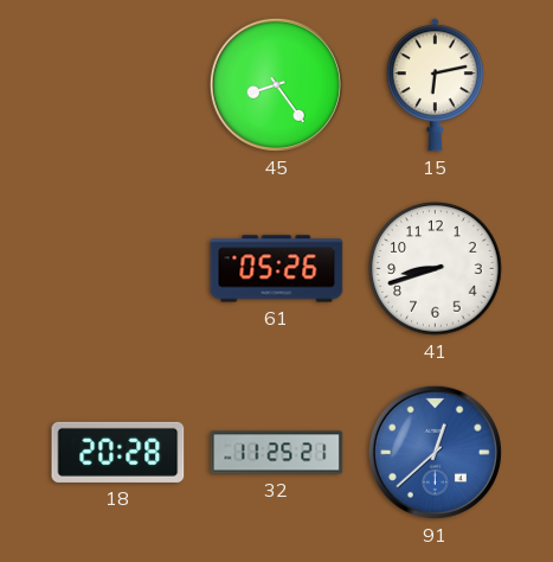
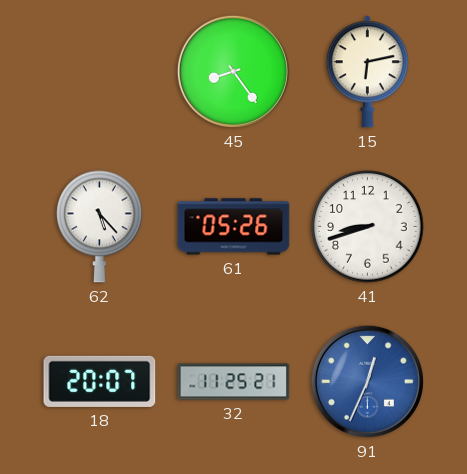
62: none -> 5:23
18: 20:28 -> 20:07
91: 12:38 -> 12:34
